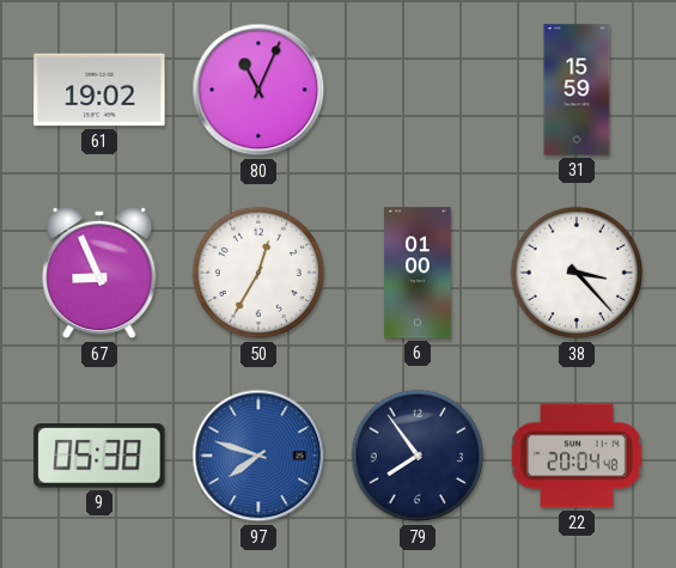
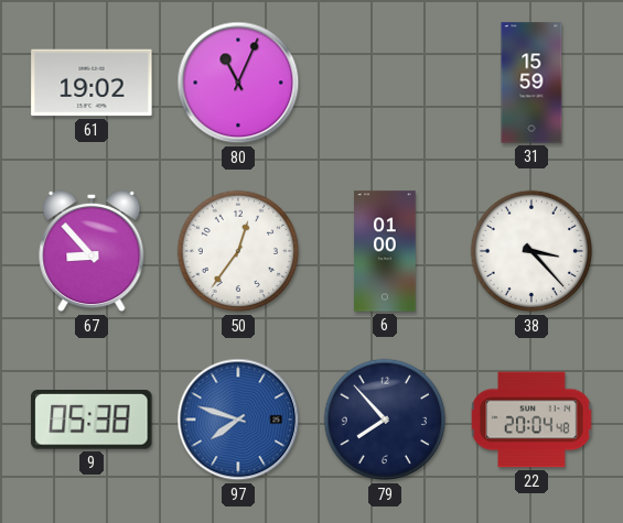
67: 8:56 -> 8:53
50: 12:35 -> 12:36
79: 7:54 -> 7:53
